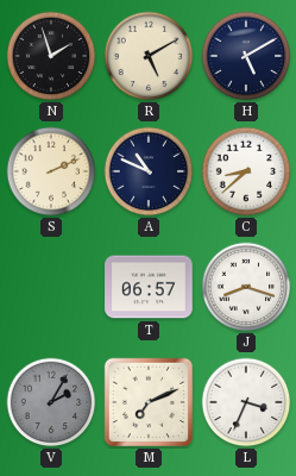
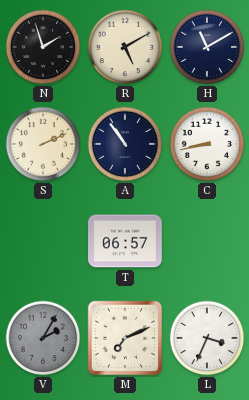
H: 5:10 -> 11:10
A: 10:49 -> 10:54
C: 8:38 -> 8:43
J: 8:18 -> none
